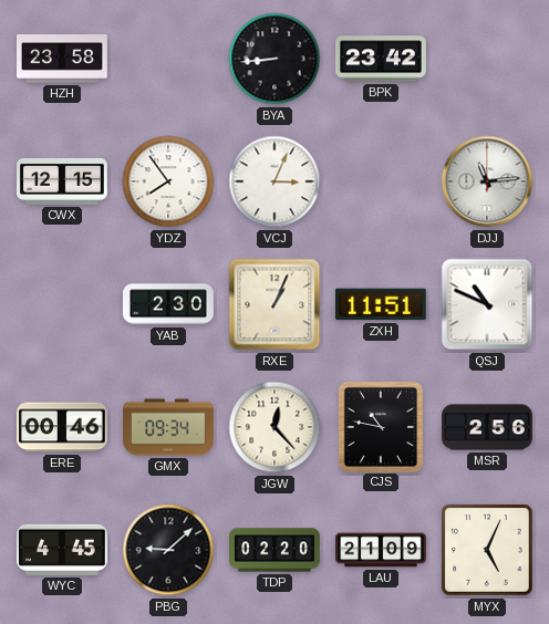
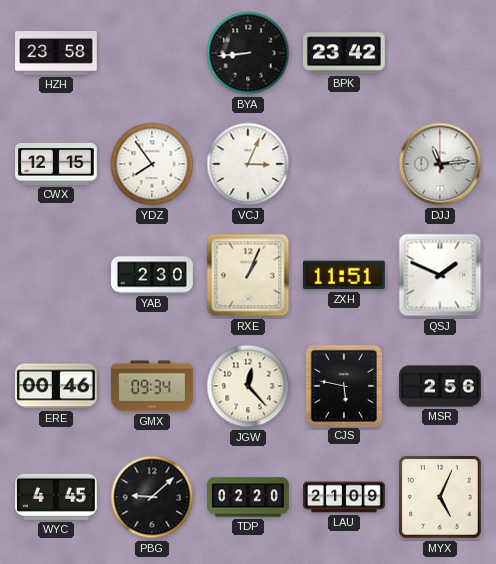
QSJ: 10:49 -> 1:49
CJS: 10:47 -> 5:47
